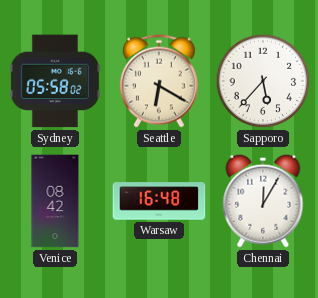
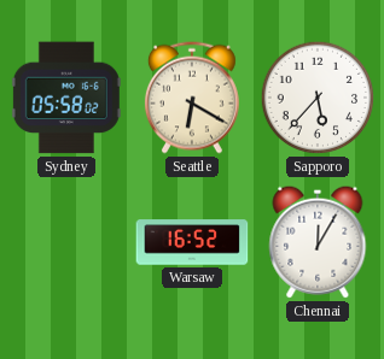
Venice: 08:42 -> none
Warsaw: 16:48 -> 16:52
